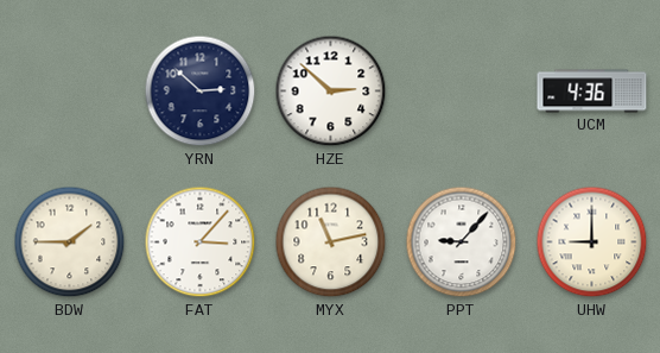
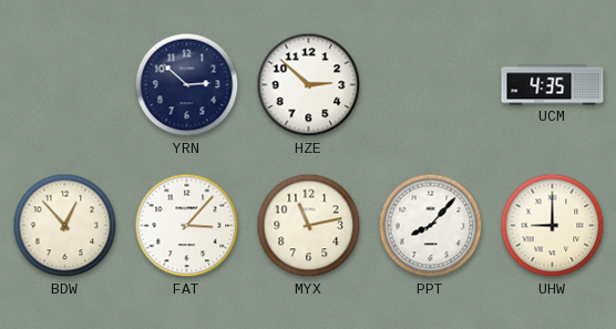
UCM: 4:36 -> 4:35
BDW: 1:45 -> 12:53
PPT: 9:07 -> 8:07
